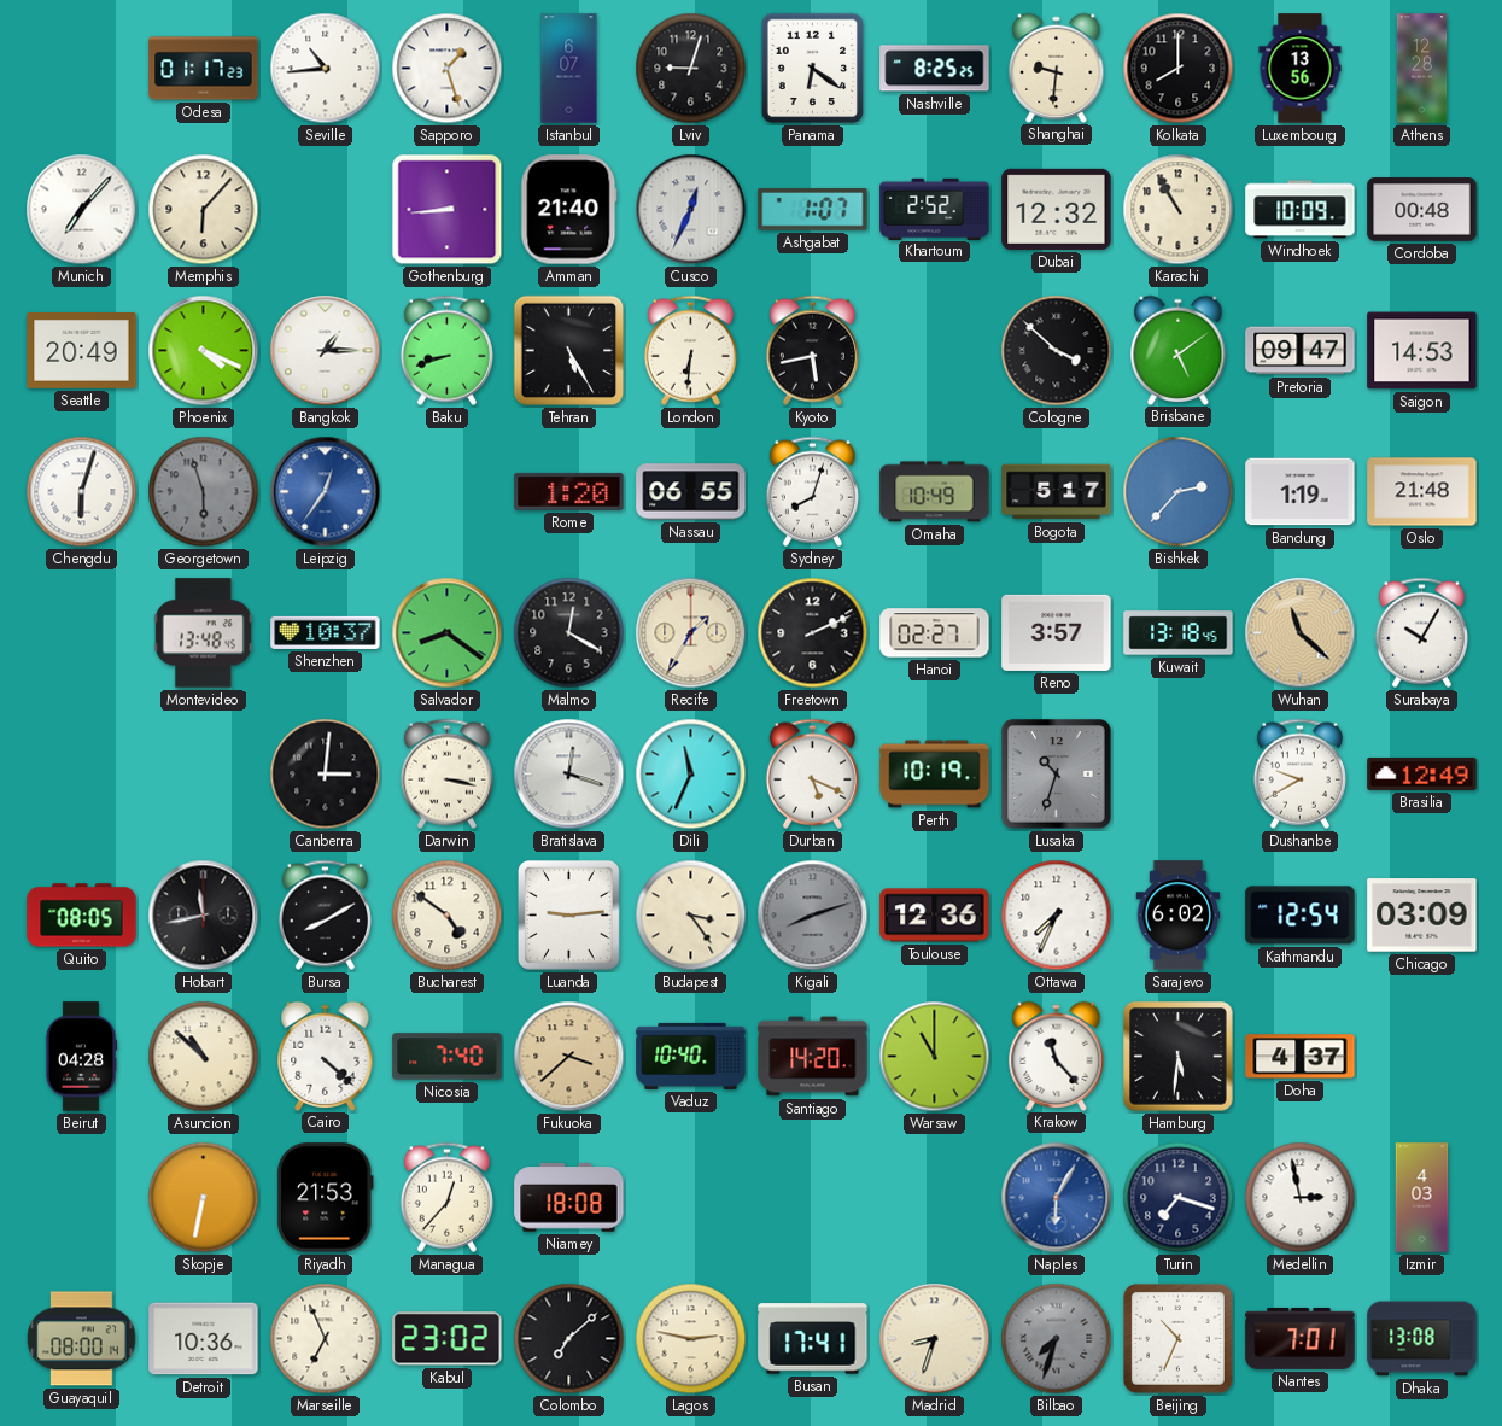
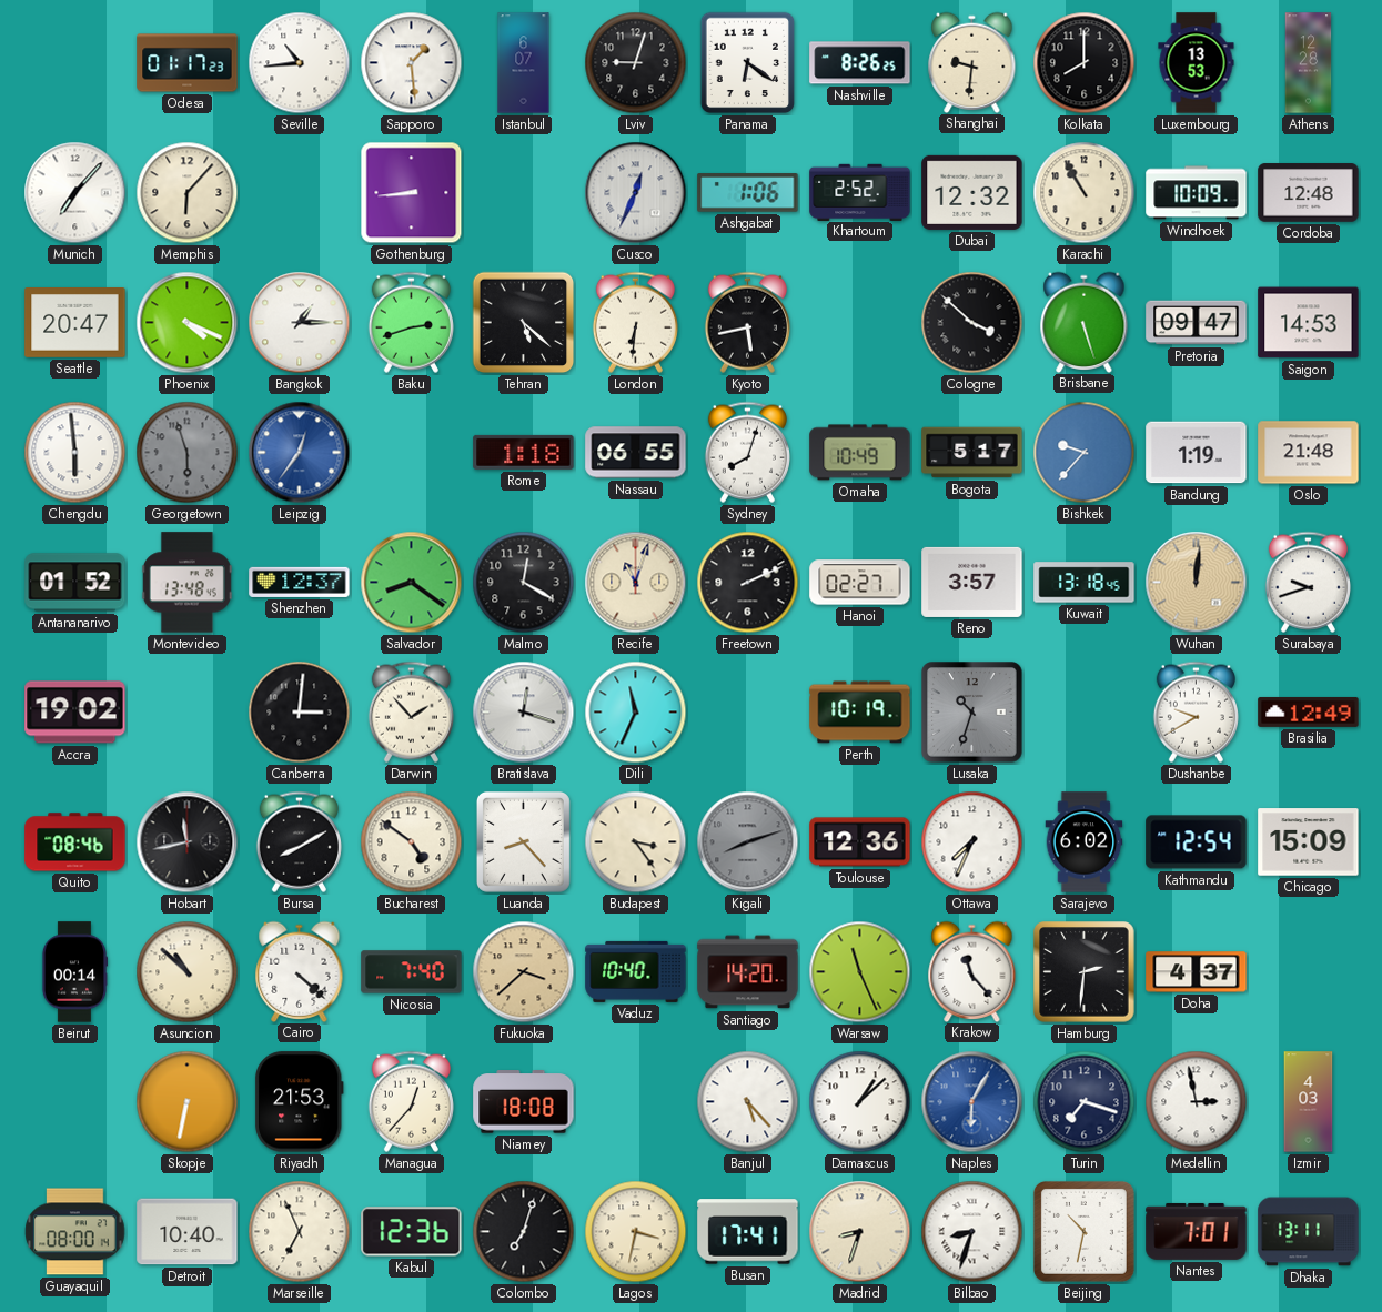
Sapporo: 1:27 -> 1:29
Nashville: 8:25 -> 8:26
Luxembourg: 13:56 -> 13:53
Amman: 21:40 -> none
Ashgabat: 1:07 -> 1:06
Cordoba: 00:48 -> 12:48
Seattle: 20:49 -> 20:47
Baku: 8:42 -> 2:42
Tehran: 5:25 -> 5:22
Brisbane: 5:09 -> 5:27
Chengdu: 6:03 -> 5:59
Rome: 1:20 -> 1:18
Bishkek: 2:37 -> 9:37
Antananarivo: none -> 01:52
Shenzhen: 10:37 -> 12:37
Recife: 1:35 -> 11:03
Wuhan: 11:22 -> 12:01
Surabaya: 10:05 -> 9:42
Accra: none -> 19:02
Darwin: 3:17 -> 1:53
Durban: 5:19 -> none
Quito: 08:05 -> 08:46
Luanda: 9:14 -> 8:23
Chicago: 03:09 -> 15:09
Beirut: 04:28 -> 00:14
Warsaw: 11:00 -> 11:26
Hamburg: 5:31 -> 2:31
Banjul: none -> 5:23
Damascus: none -> 1:08
Detroit: 10:36 -> 10:40
Kabul: 23:02 -> 12:36
Colombo: 7:08 -> 7:03
Lagos: 2:47 -> 3:32
Bilbao: 7:33 -> 8:33
Bilbao dial: grey -> white
Beijing: 10:34 -> 10:32
Dhaka: 13:08 -> 13:11
